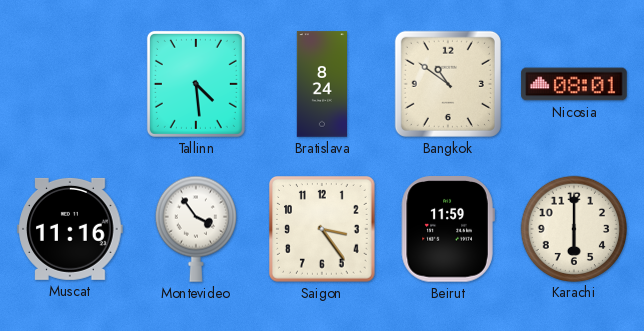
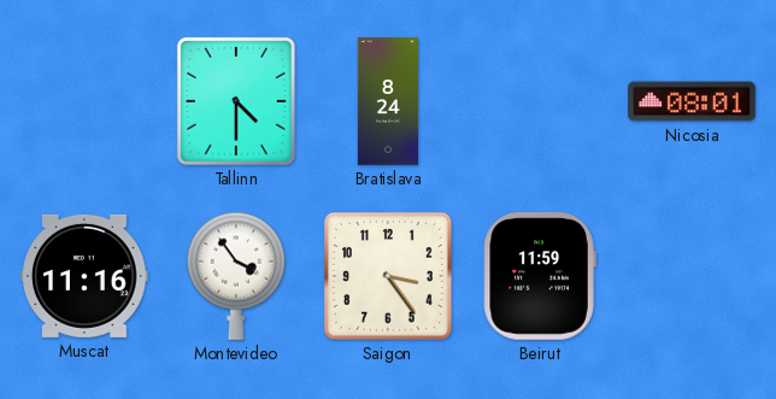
Tallinn: 4:29 -> 4:30
Bangkok: 10:51 -> none
Karachi: 6:00 -> none
